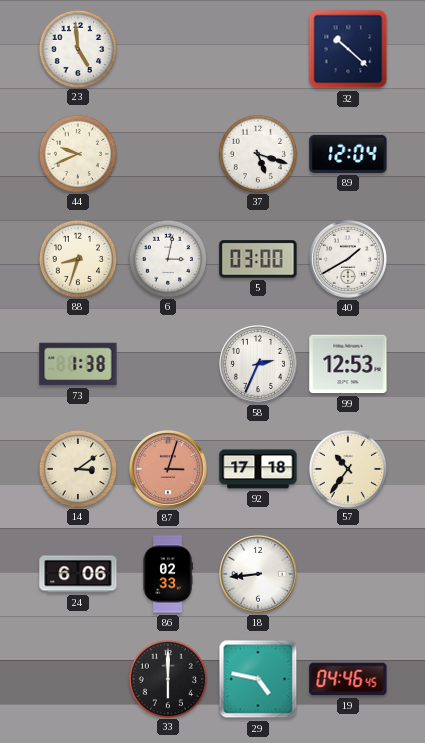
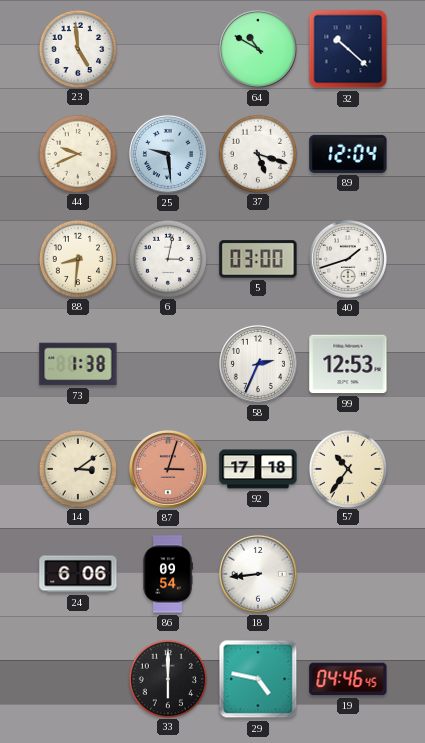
64: none -> 10:50
25: none -> 9:29
88: 8:33 -> 8:31
40: 1:40 -> 1:42
86: 02:33 -> 09:54
